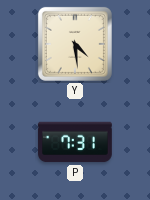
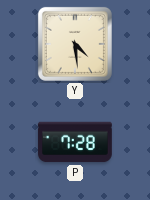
P: 7:31 -> 7:28
